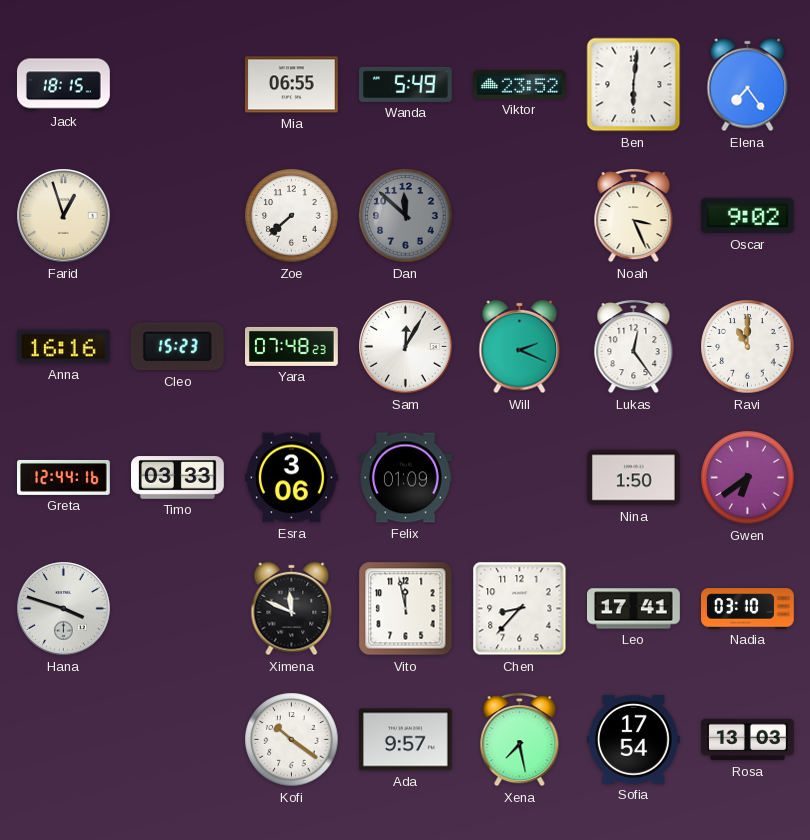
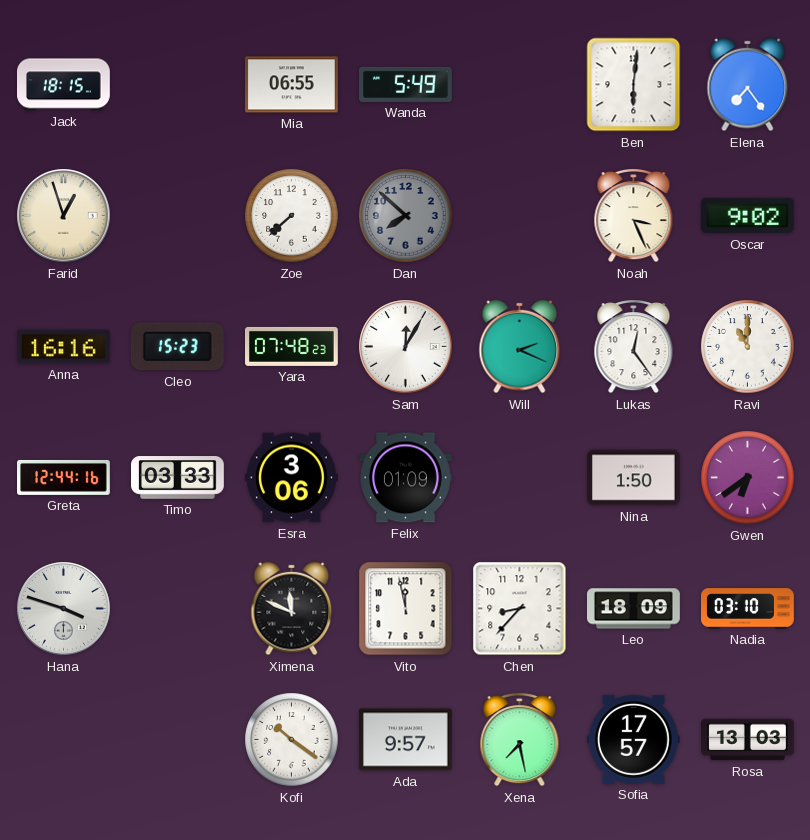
Viktor: 23:52 -> none
Dan: 11:52 -> 7:52
Leo: 17:41 -> 18:09
Sofia: 17:54 -> 17:57
